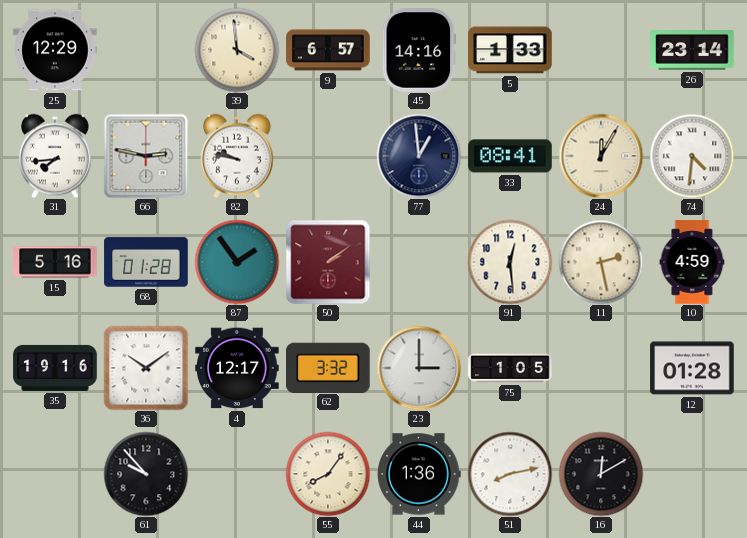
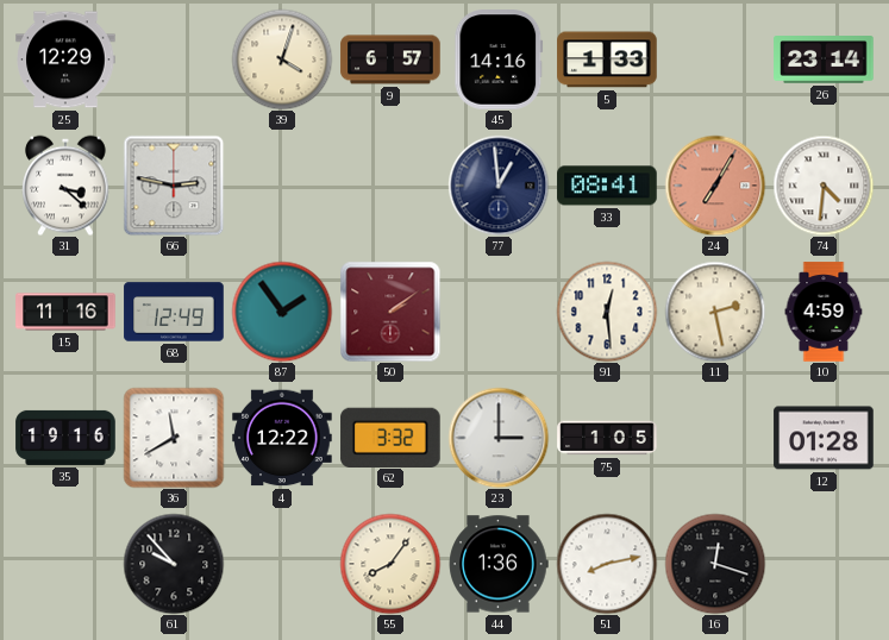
39: 3:59 -> 4:03
31: 7:44 -> 3:22
82: 9:47 -> none
24: 12:05 -> 7:05
24 dial: cream -> salmon
15: 5:16 -> 11:16
68: 01:28 -> 12:49
36: 10:09 -> 11:40
4: 12:17 -> 12:22
16: 12:10 -> 12:18
